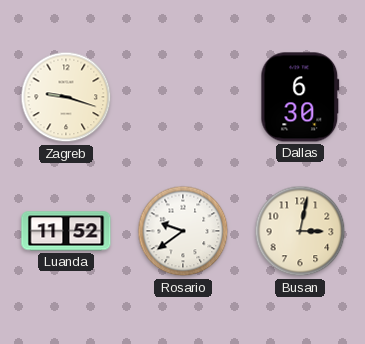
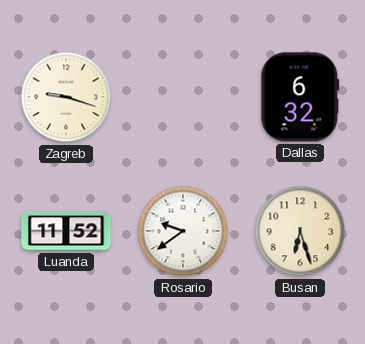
Dallas: 6:30 -> 6:32
Busan: 3:02 -> 6:27
